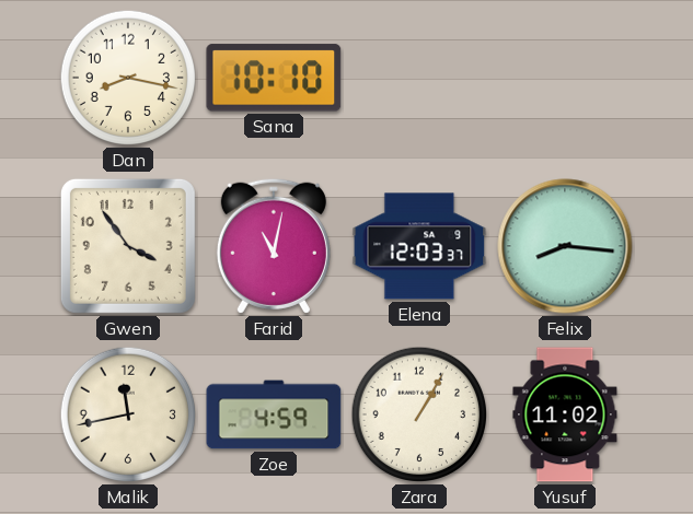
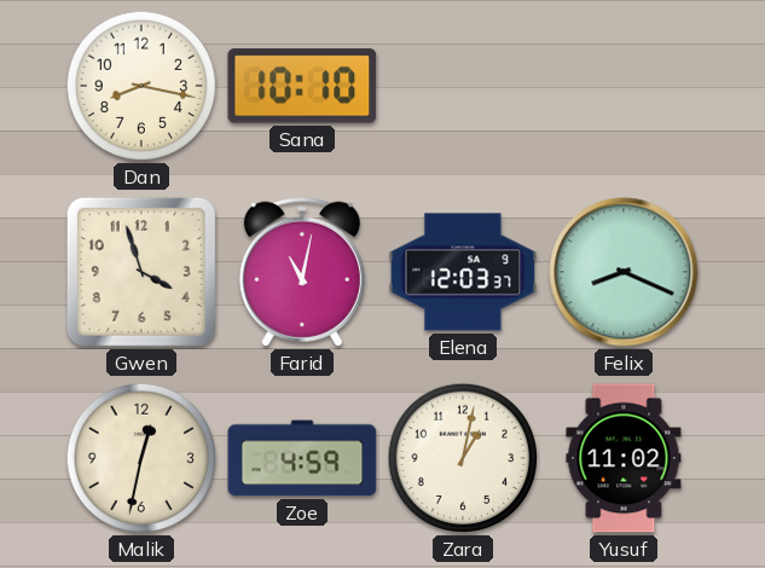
Gwen: 3:54 -> 3:57
Felix: 8:16 -> 8:19
Malik: 11:43 -> 12:32
Zara: 1:05 -> 1:02
